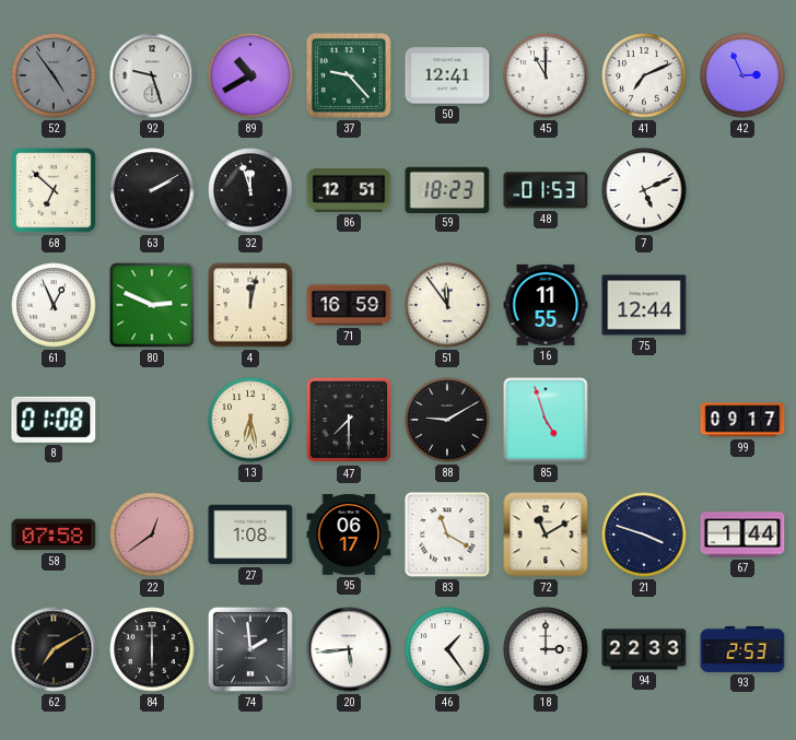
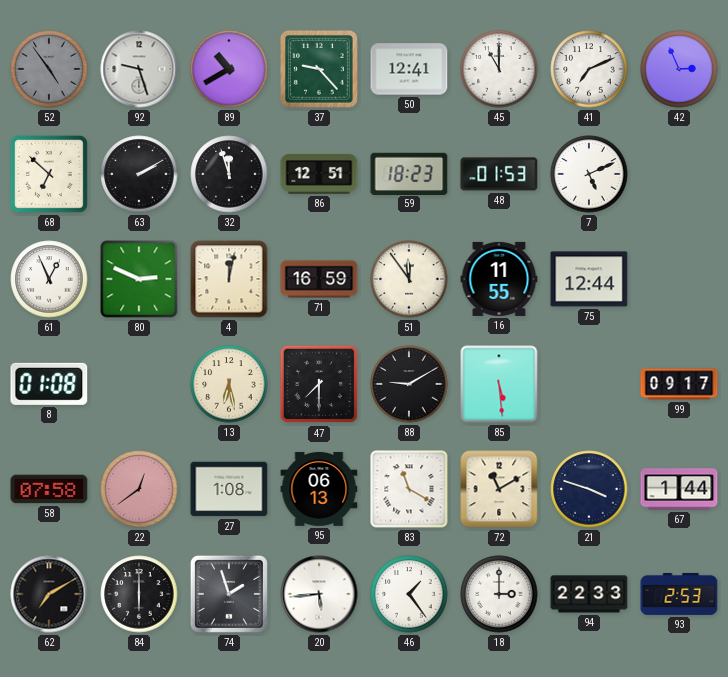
85: 4:57 -> 5:29
95: 06:17 -> 06:13
74: 1:59 -> 1:57
